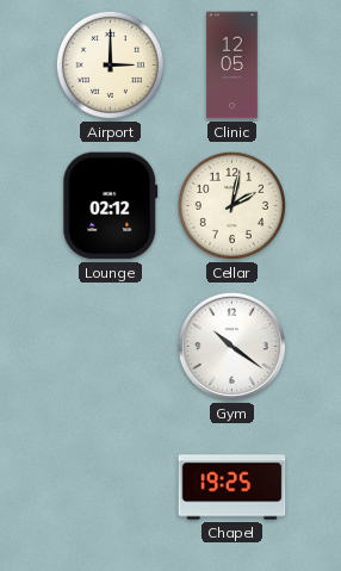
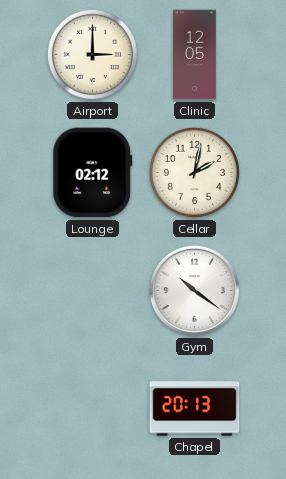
Chapel: 19:25 -> 20:13
